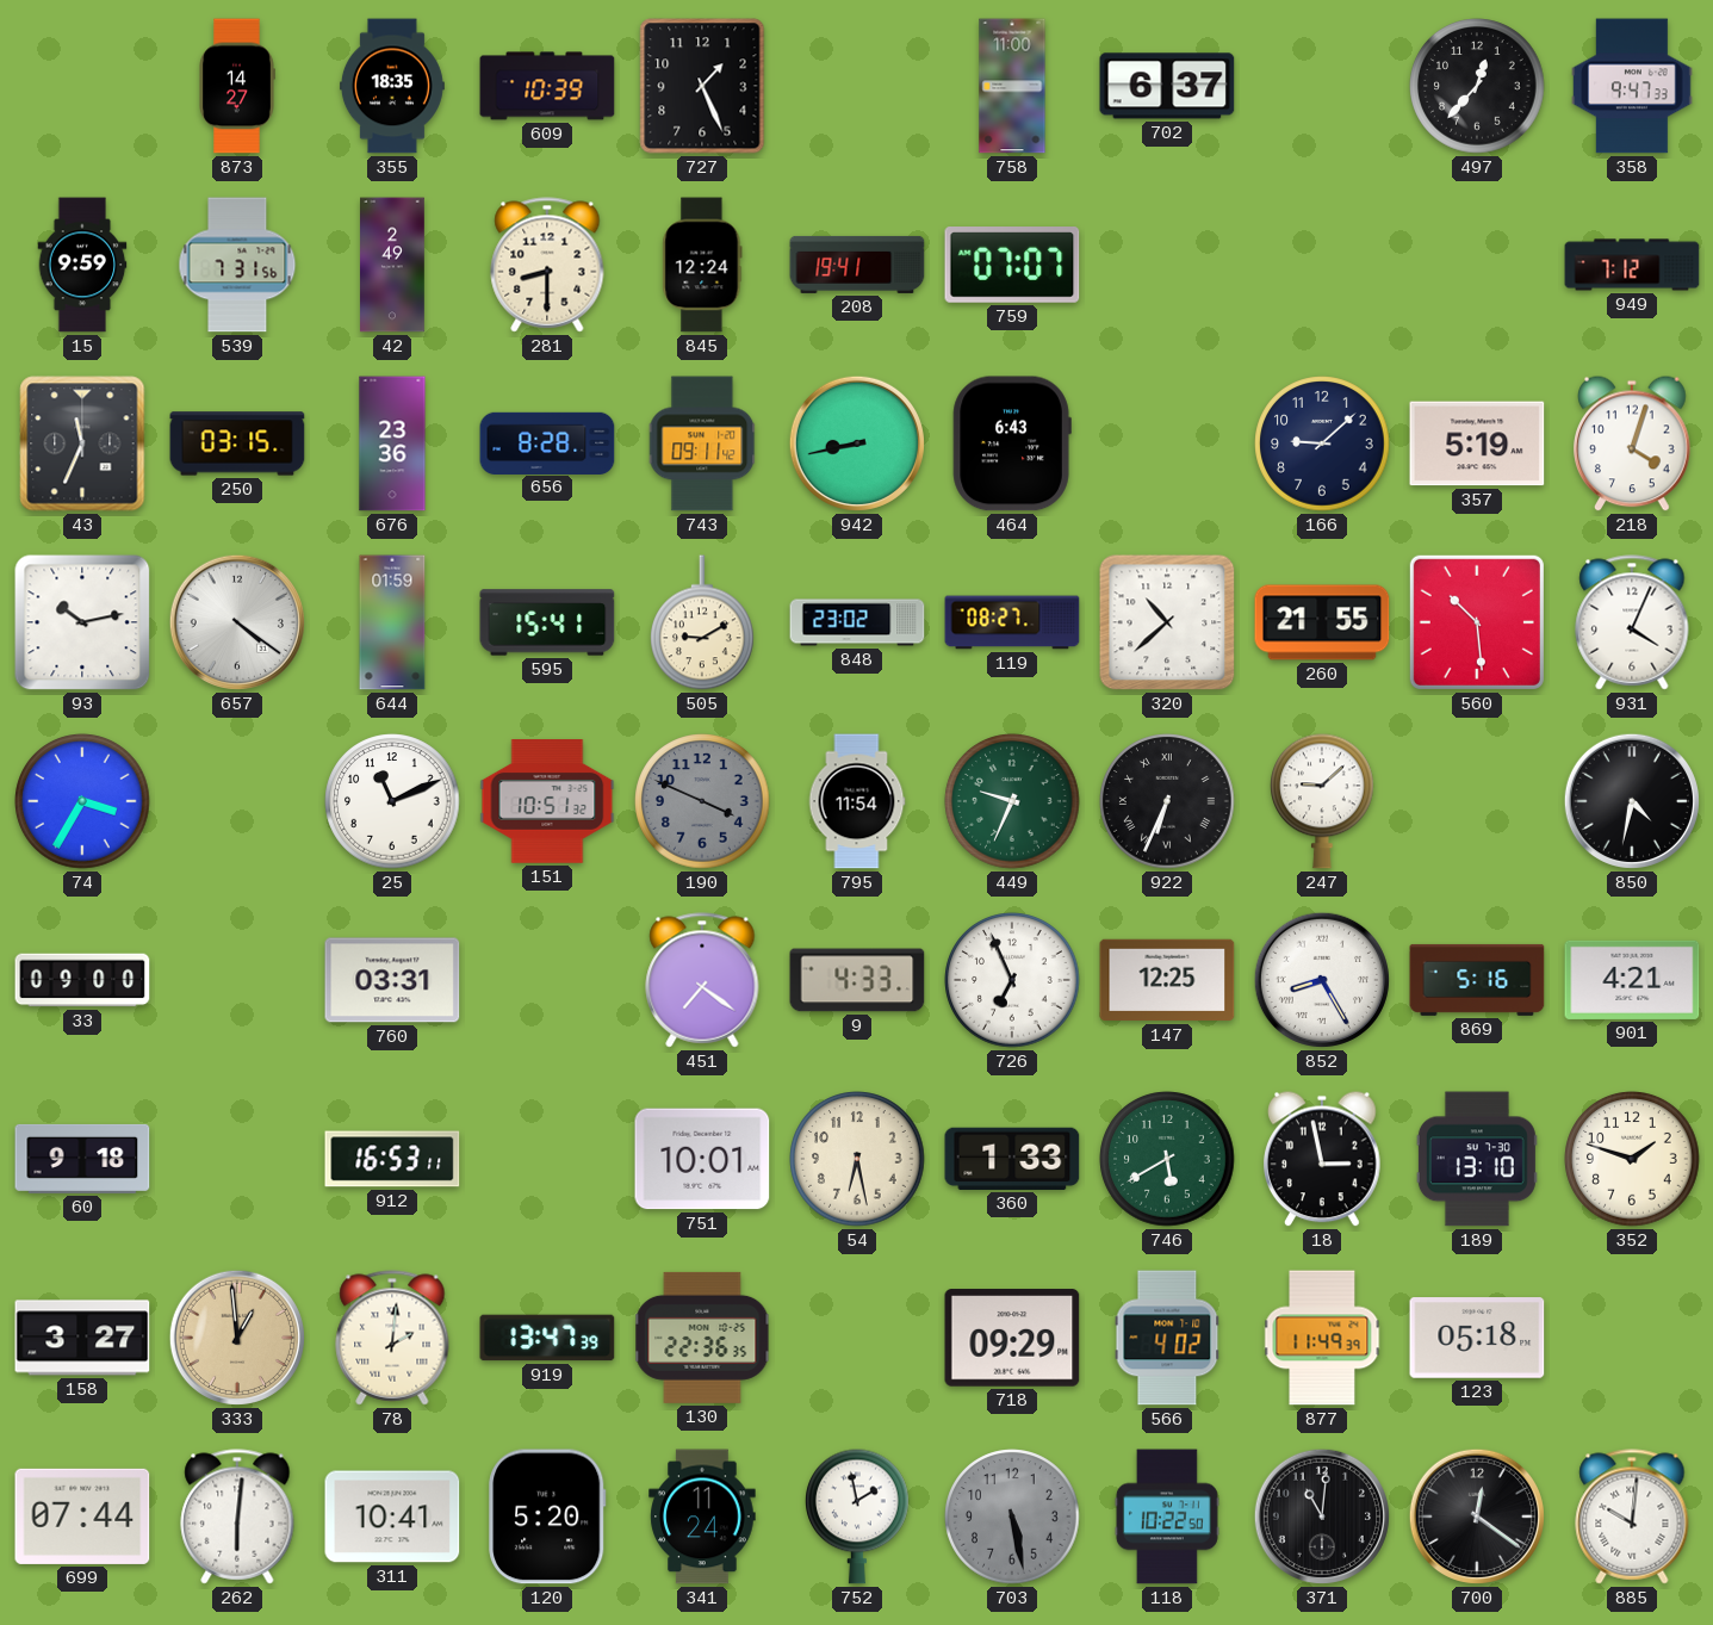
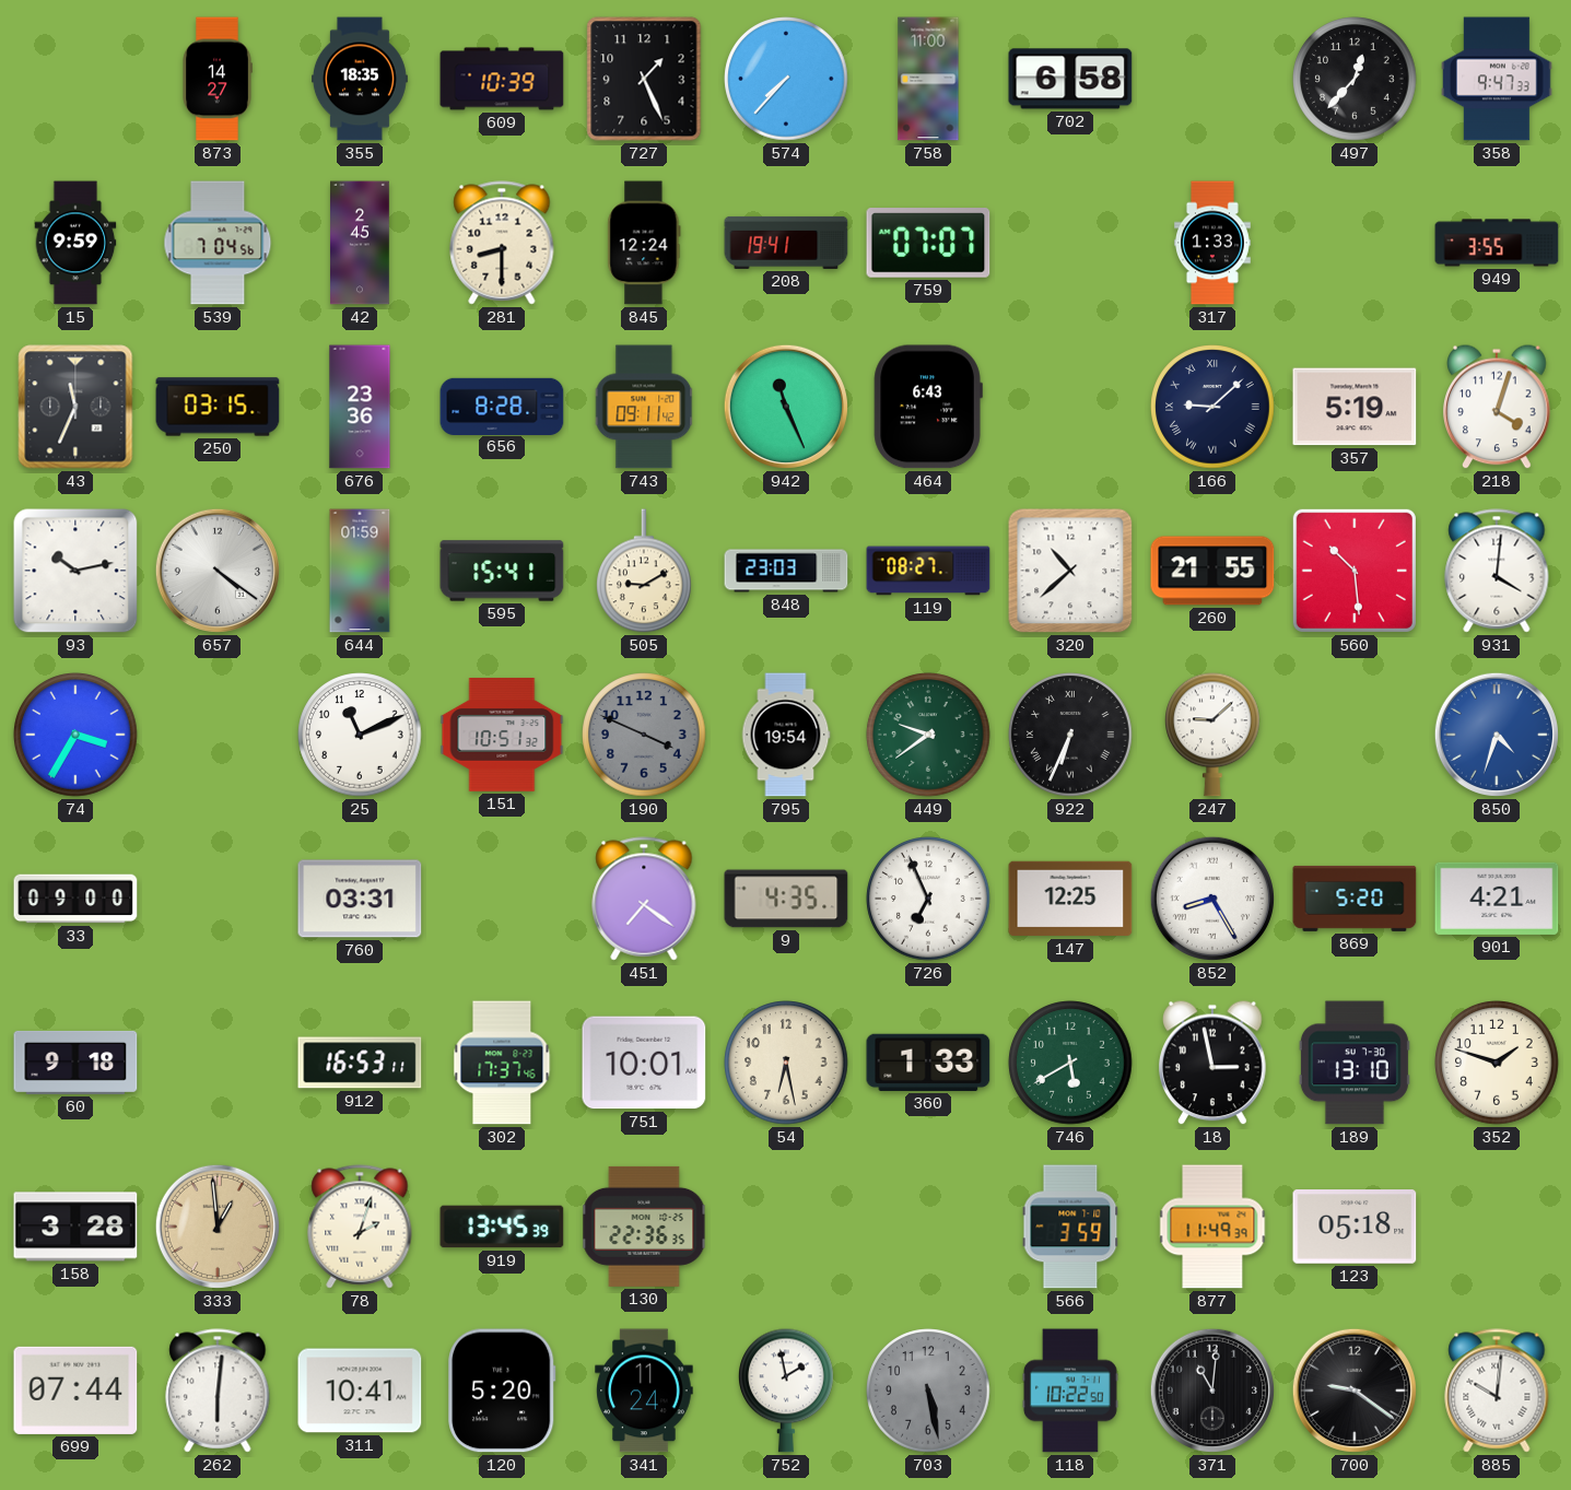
574: none -> 7:37
702: 6:37 -> 6:58
539: 7:31 -> 7:04
42: 2:49 -> 2:45
317: none -> 1:33
949: 7:12 -> 3:55
942: 8:43 -> 11:26
166 numerals: Arabic -> Roman
848: 23:02 -> 23:03
931: 4:04 -> 4:01
795: 11:54 -> 19:54
449: 9:34 -> 9:39
850: 4:32 -> 4:33
850 dial: black -> blue
9: 4:33 -> 4:35
869: 5:16 -> 5:20
302: none -> 17:37
158: 3:27 -> 3:28
78: 2:01 -> 2:03
919: 13:47 -> 13:45
718: 09:29 -> none
566: 4:02 -> 3:59
700: 12:21 -> 9:21
